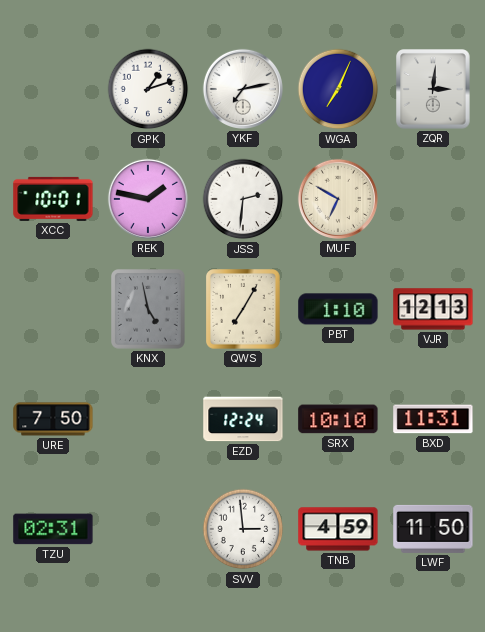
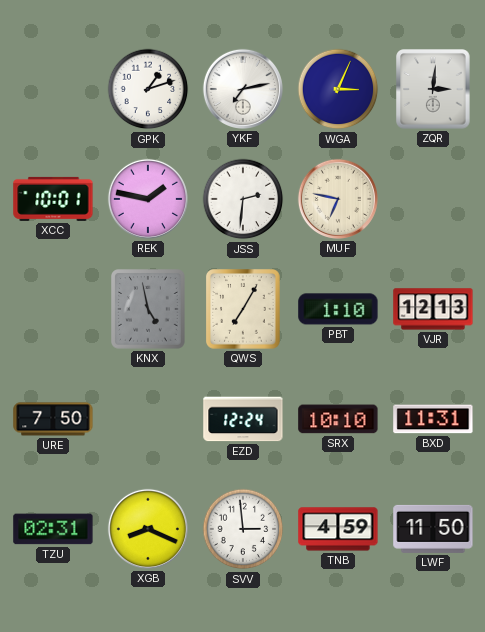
WGA: 7:04 -> 3:04
MUF: 6:50 -> 6:47
XGB: none -> 8:19
